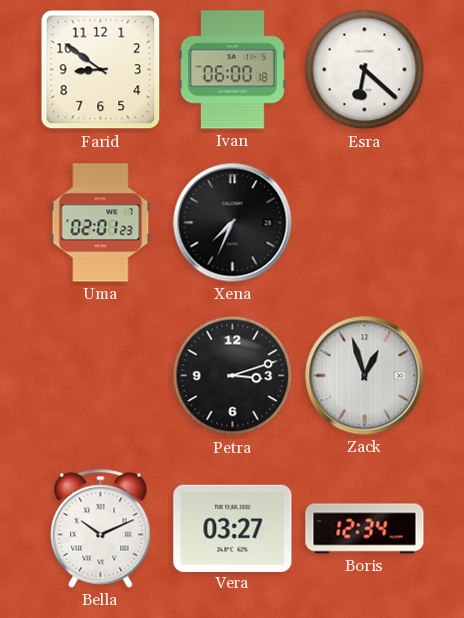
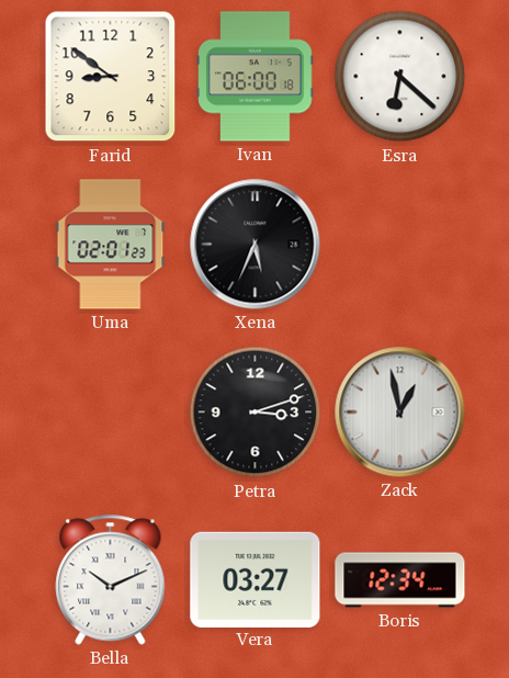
Xena: 7:34 -> 5:34
Zack: 12:57 -> 12:58
